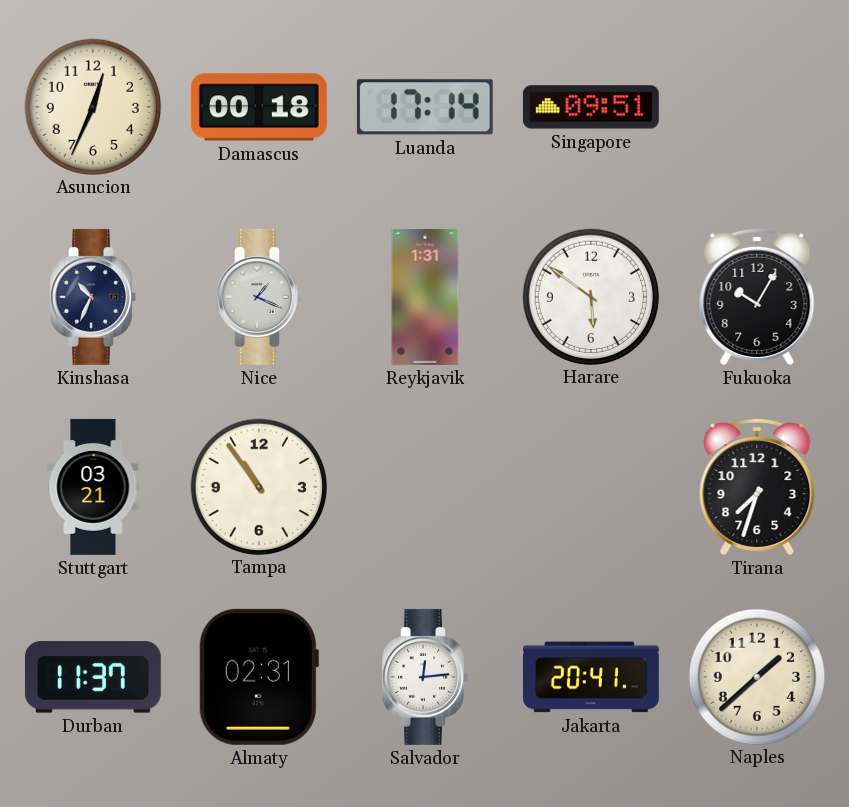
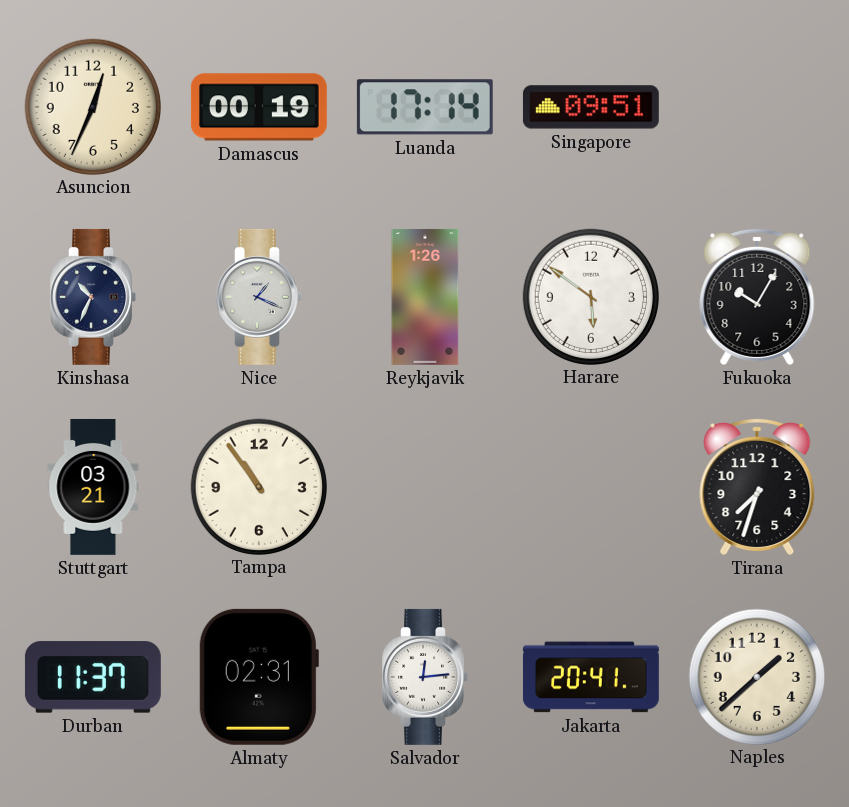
Damascus: 00:18 -> 00:19
Reykjavik: 1:31 -> 1:26
